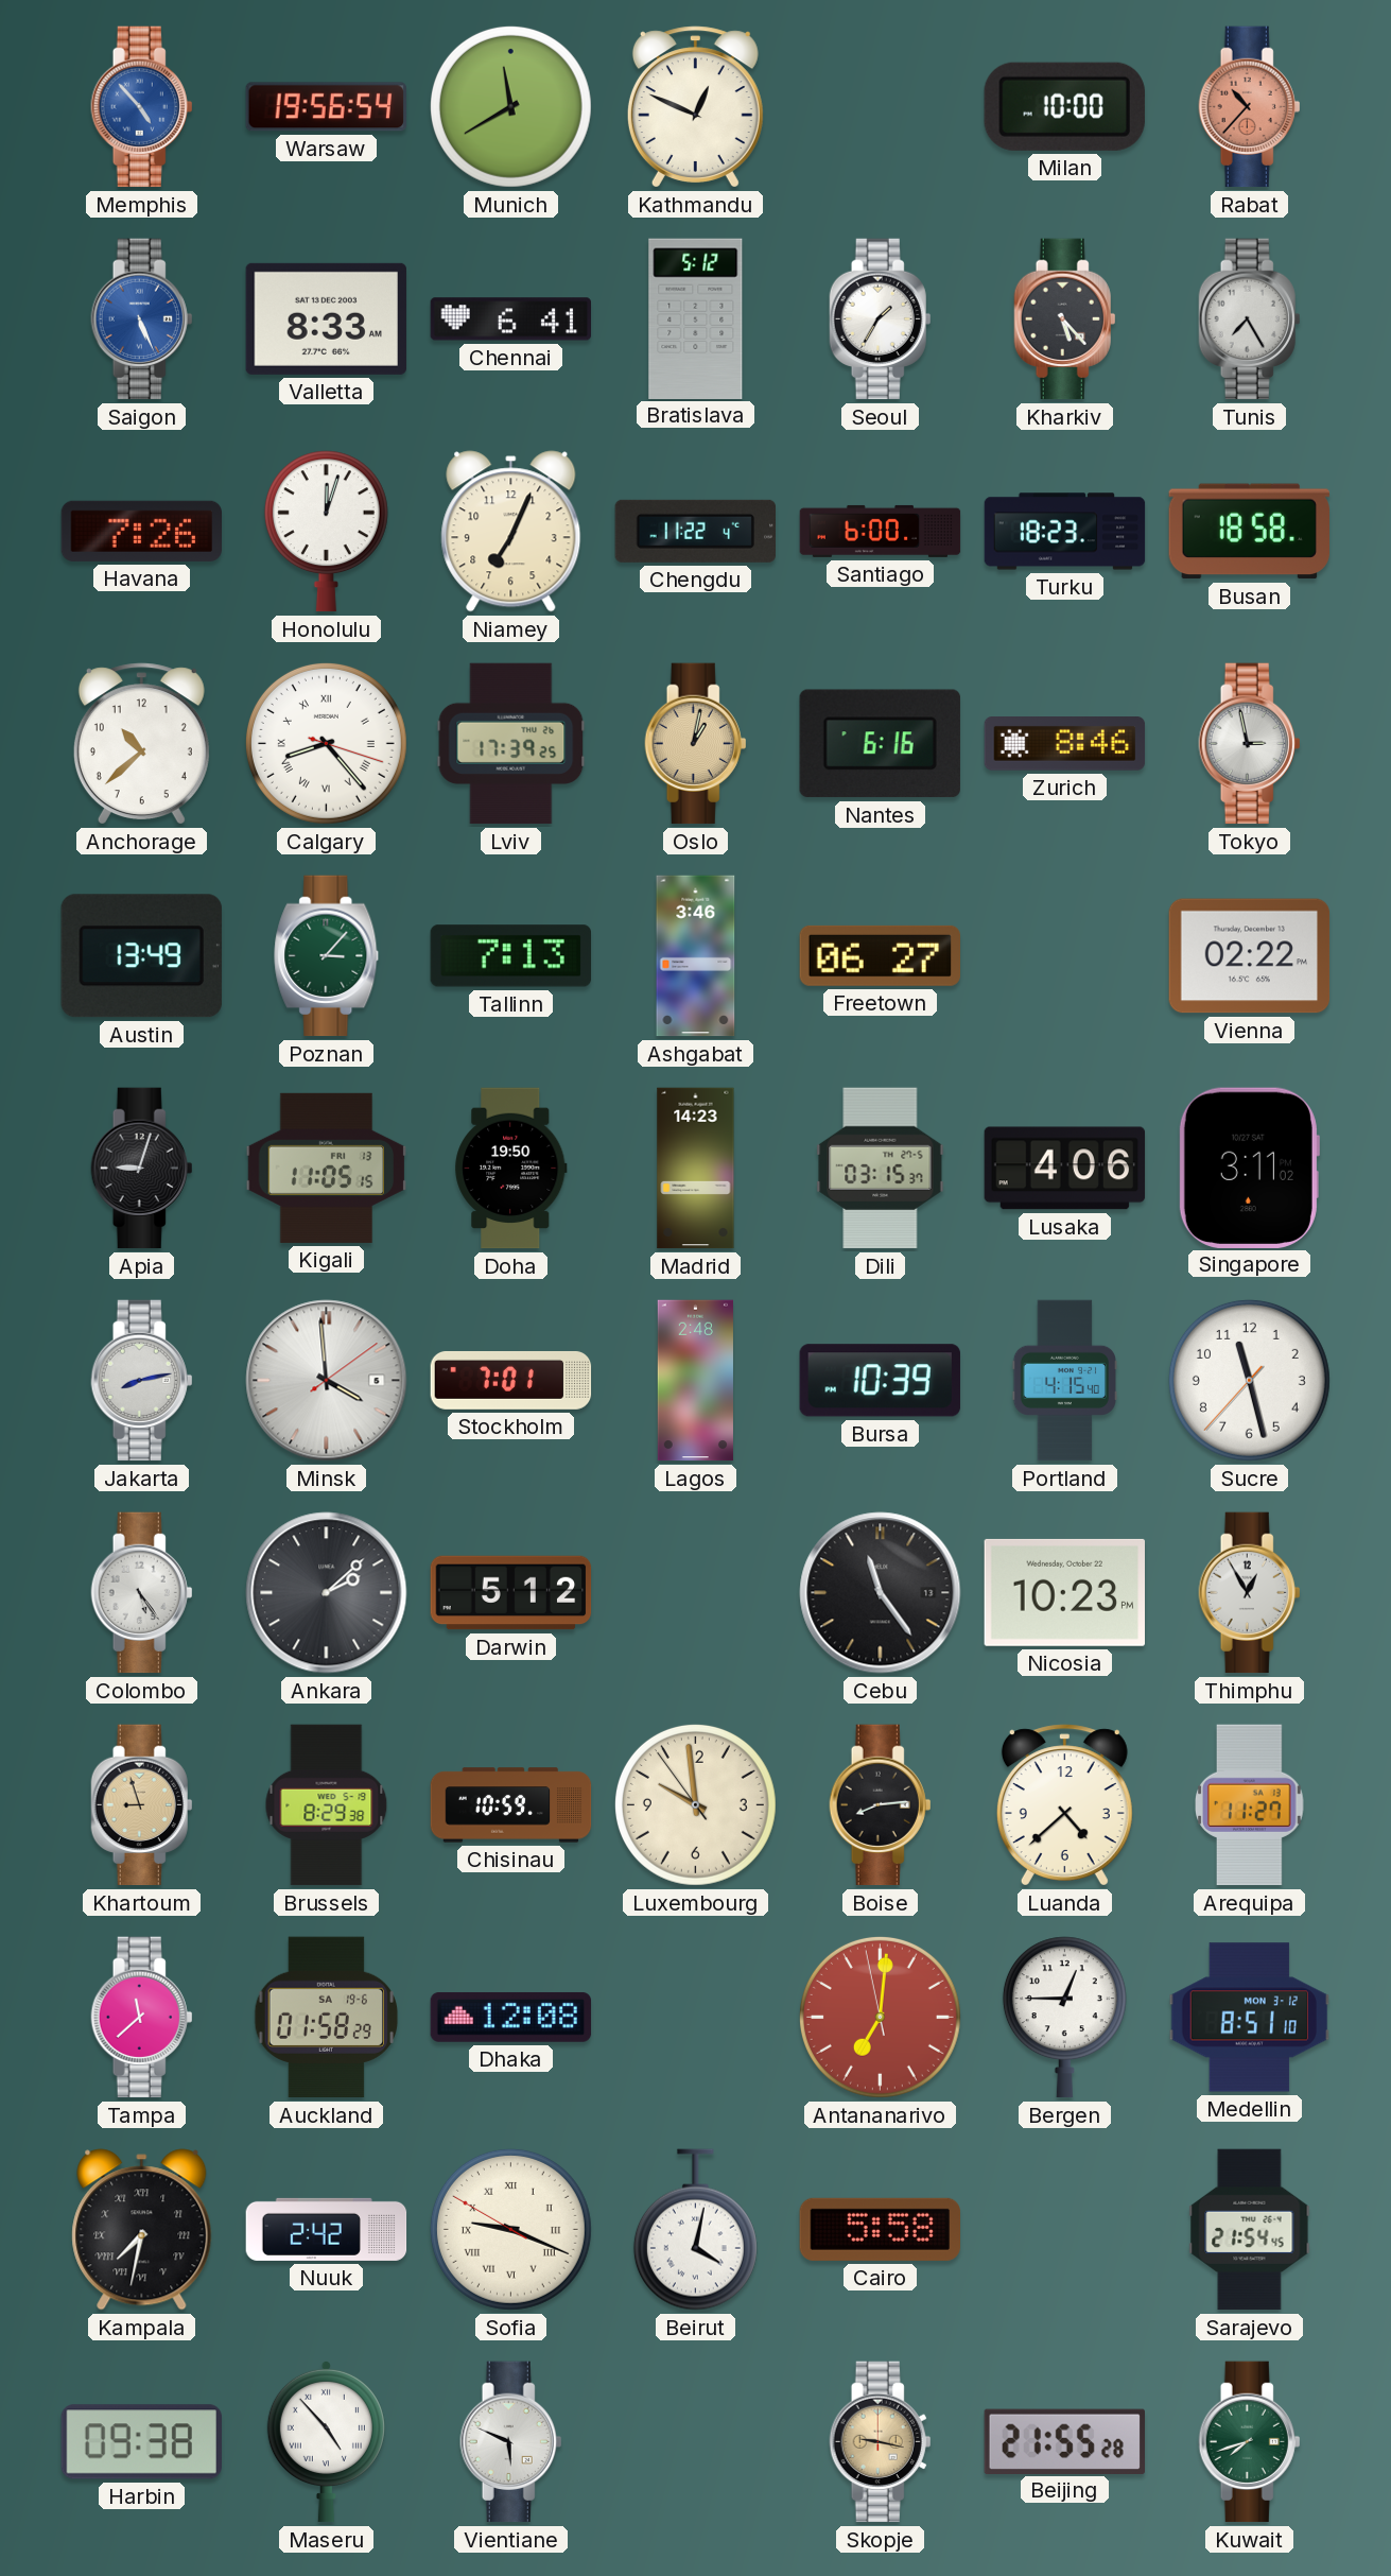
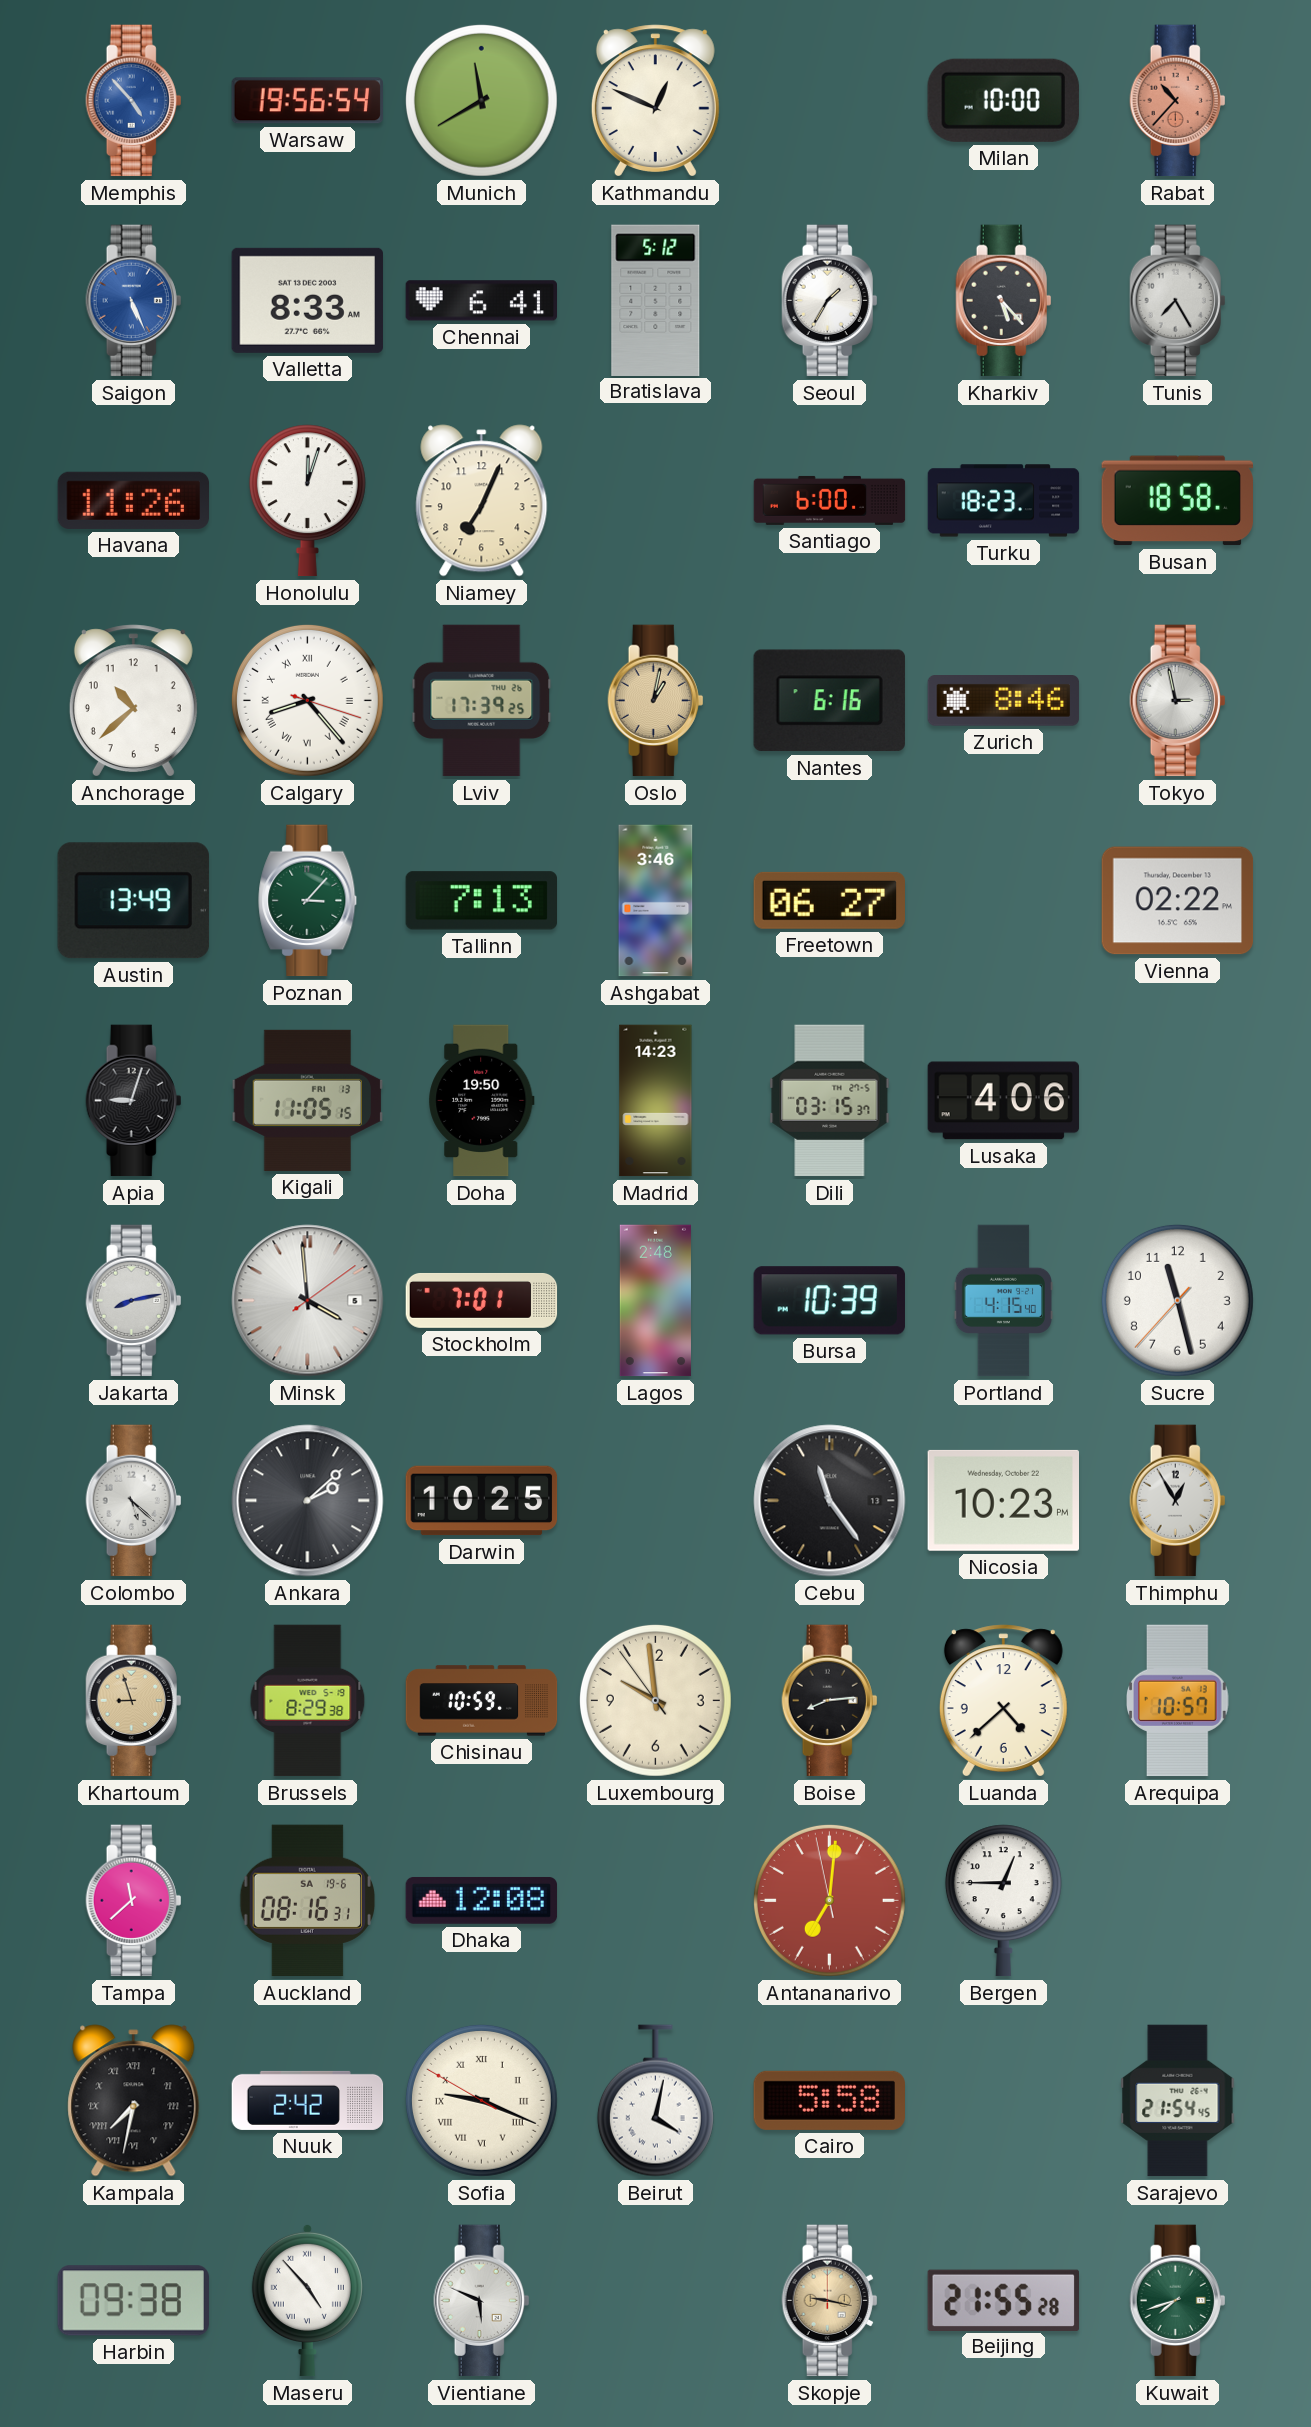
Havana: 7:26 -> 11:26
Chengdu: 11:22 -> none
Singapore: 3:11 -> none
Colombo: 5:24 -> 5:22
Darwin: 5:12 -> 10:25
Arequipa: 11:27 -> 10:57
Auckland: 01:58 -> 08:16
Medellin: 8:51 -> none
